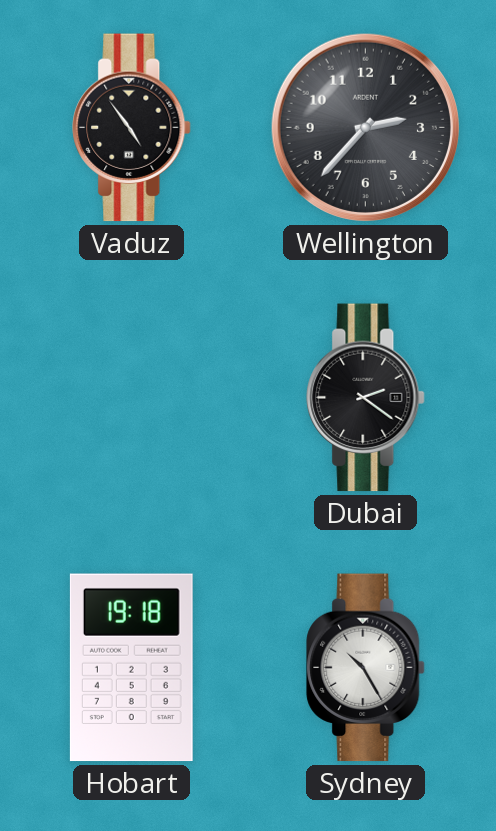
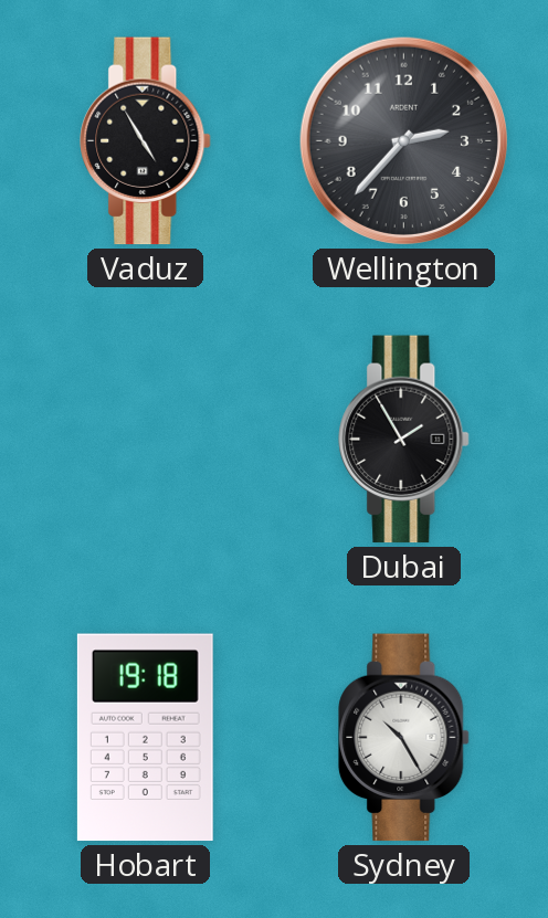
Vaduz: 4:54 -> 4:55
Dubai: 2:21 -> 1:55
